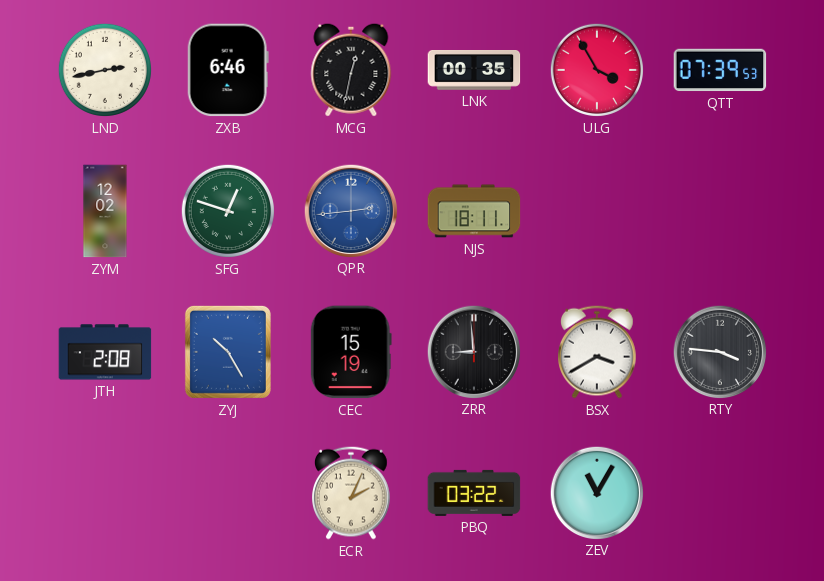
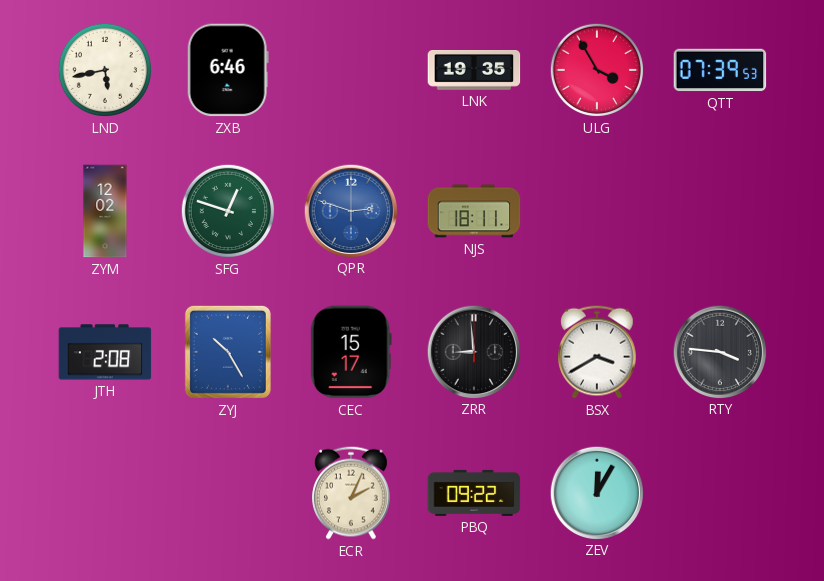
LND: 2:43 -> 5:43
MCG: 12:32 -> none
LNK: 00:35 -> 19:35
QPR: 2:44 -> 2:48
CEC: 15:19 -> 15:17
PBQ: 03:22 -> 09:22
ZEV: 11:05 -> 12:05
